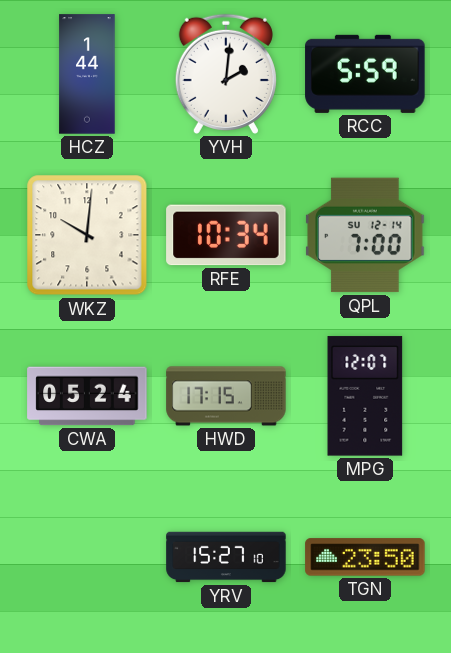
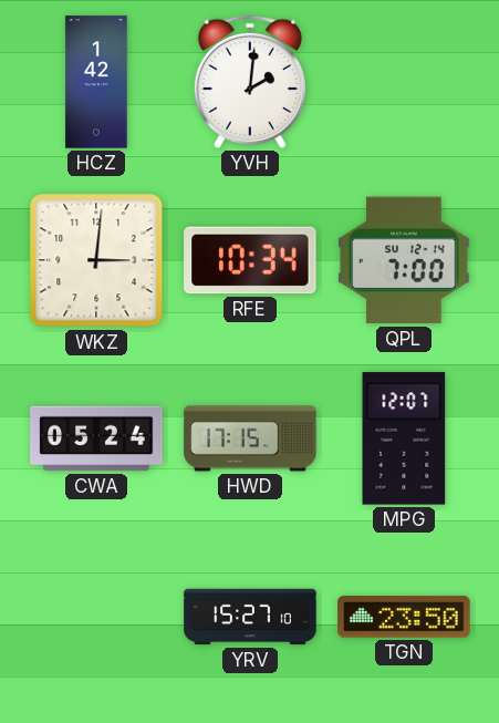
HCZ: 1:44 -> 1:42
RCC: 5:59 -> none
WKZ: 10:01 -> 3:01
